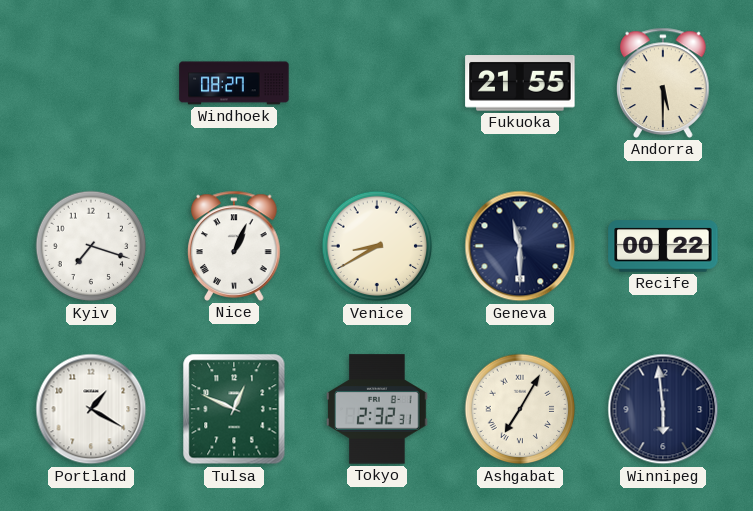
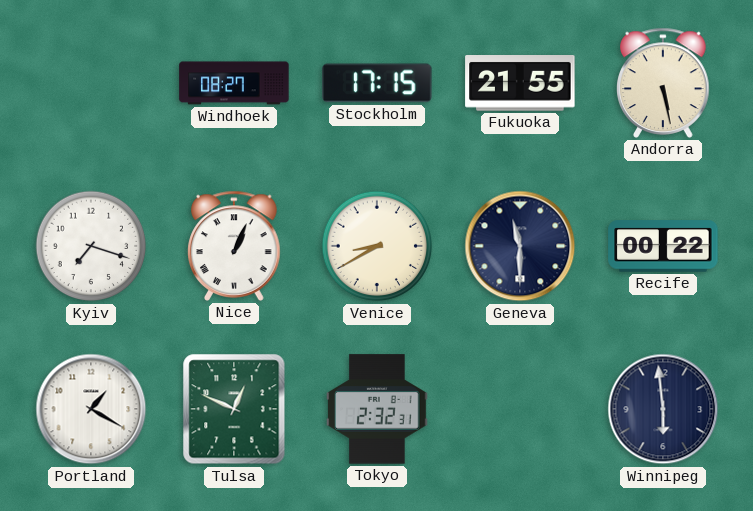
Stockholm: none -> 17:15
Andorra: 5:30 -> 5:28
Ashgabat: 7:05 -> none
